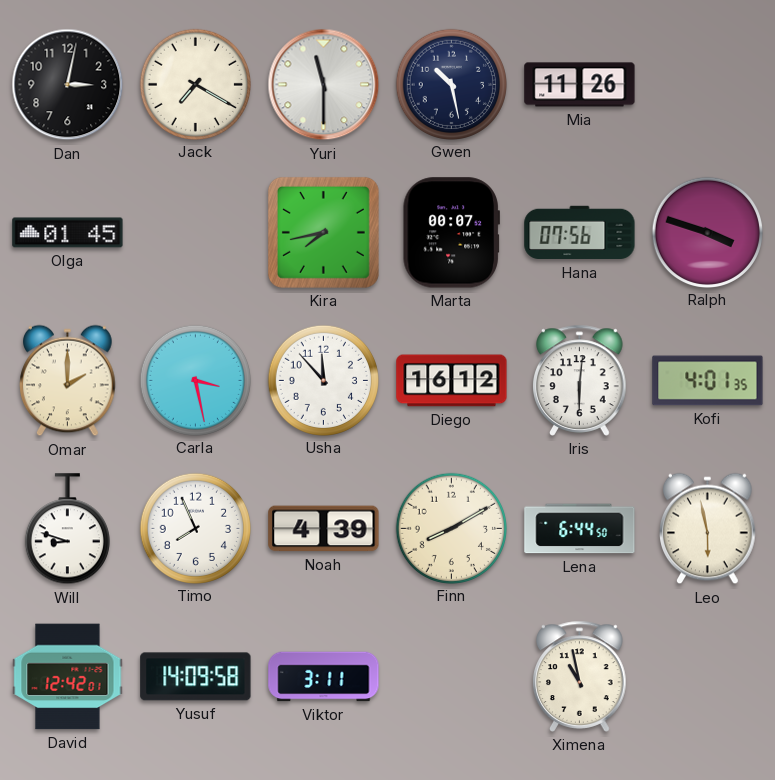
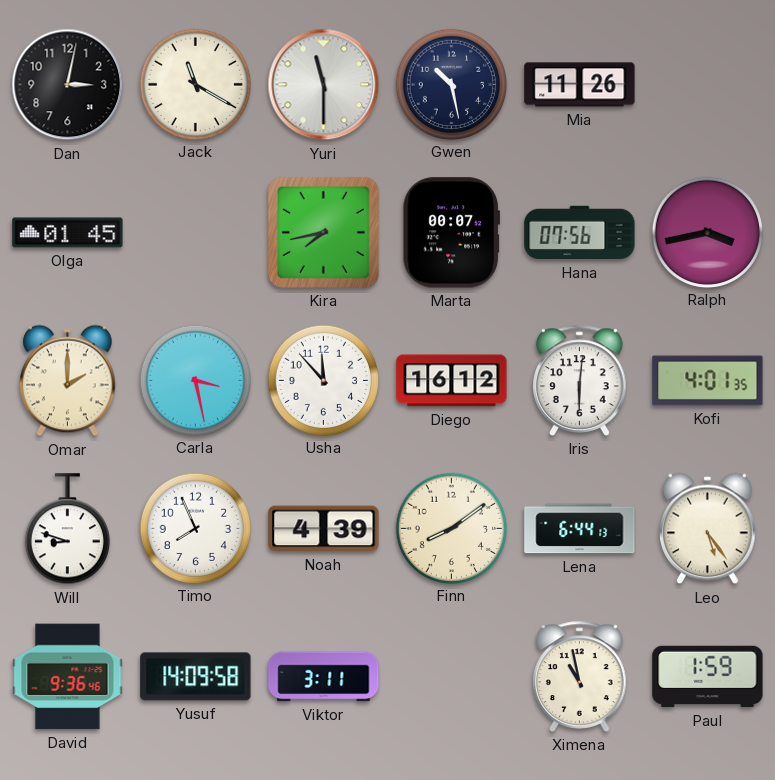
Jack: 7:20 -> 11:20
Ralph: 3:48 -> 3:43
Finn: 8:10 -> 8:09
Lena: 6:44:50 -> 6:44:13
Leo: 5:58 -> 5:24
David: 12:42 -> 9:36
Paul: none -> 1:59
